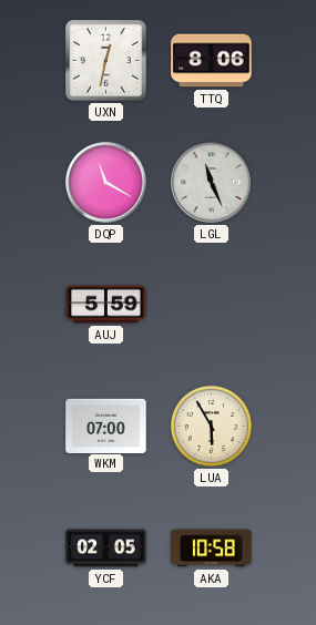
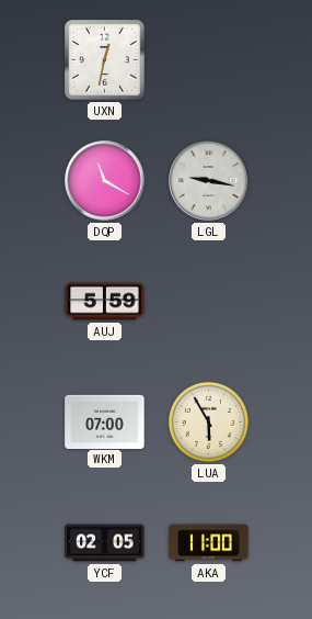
TTQ: 8:06 -> none
LGL: 11:26 -> 9:17
AKA: 10:58 -> 11:00
